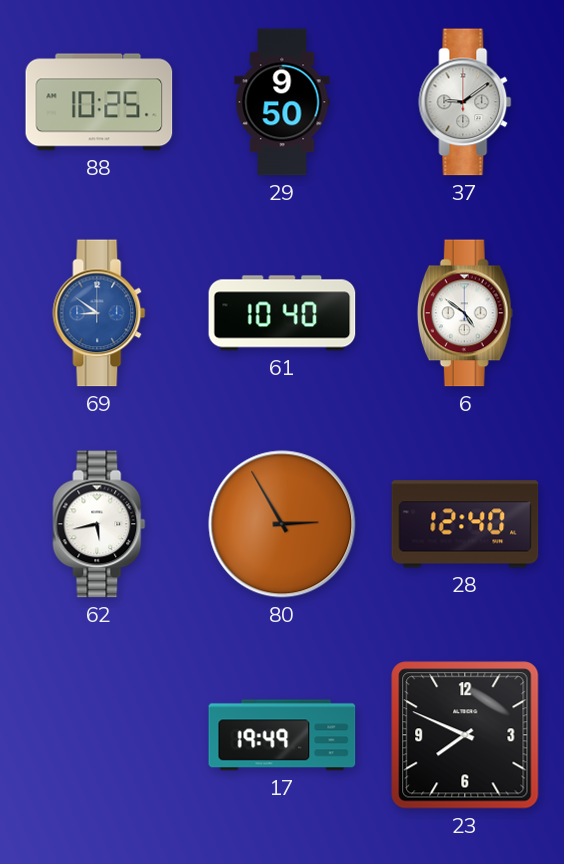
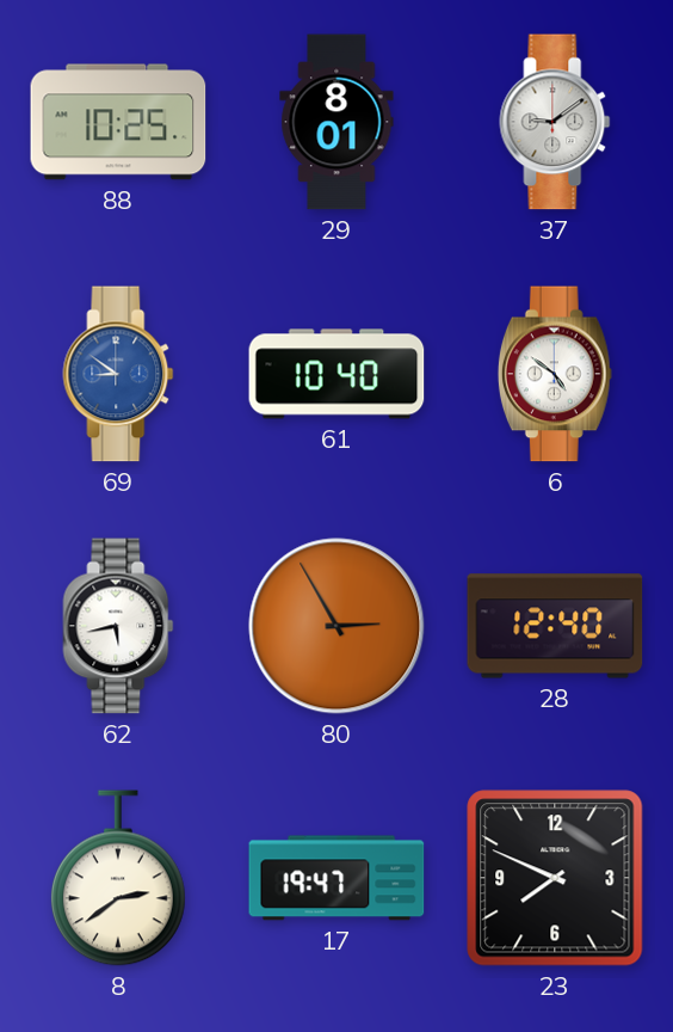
29: 9:50 -> 8:01
8: none -> 2:39
17: 19:49 -> 19:47
